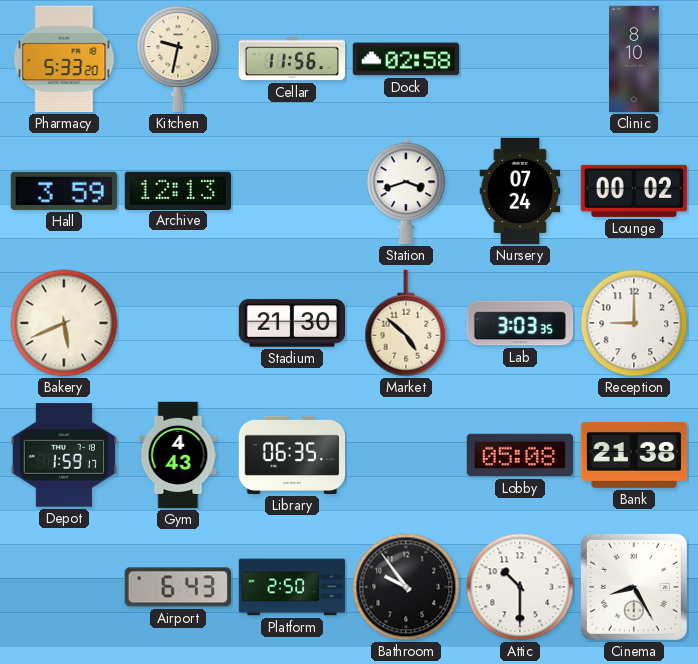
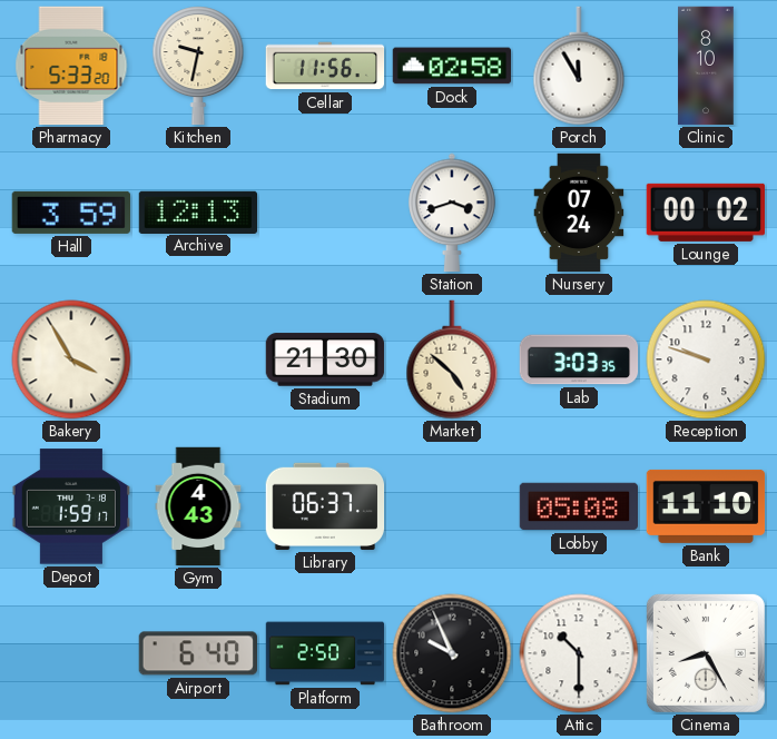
Porch: none -> 11:55
Bakery: 5:41 -> 3:55
Reception: 9:00 -> 9:48
Library: 06:35 -> 06:37
Bank: 21:38 -> 11:10
Airport: 6:43 -> 6:40
Bathroom: 9:54 -> 9:56
